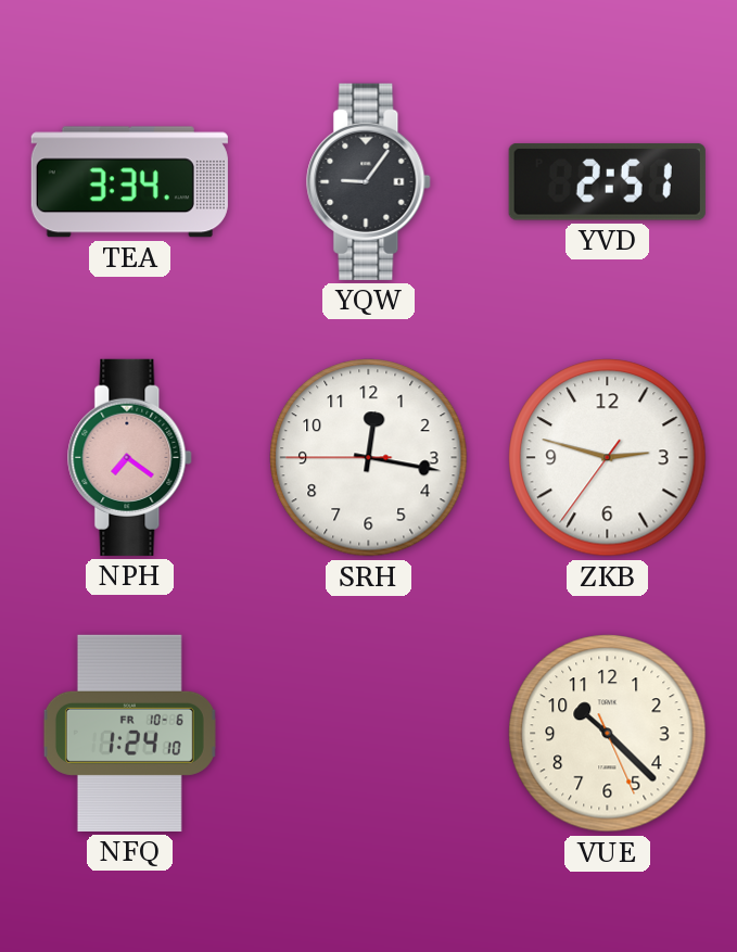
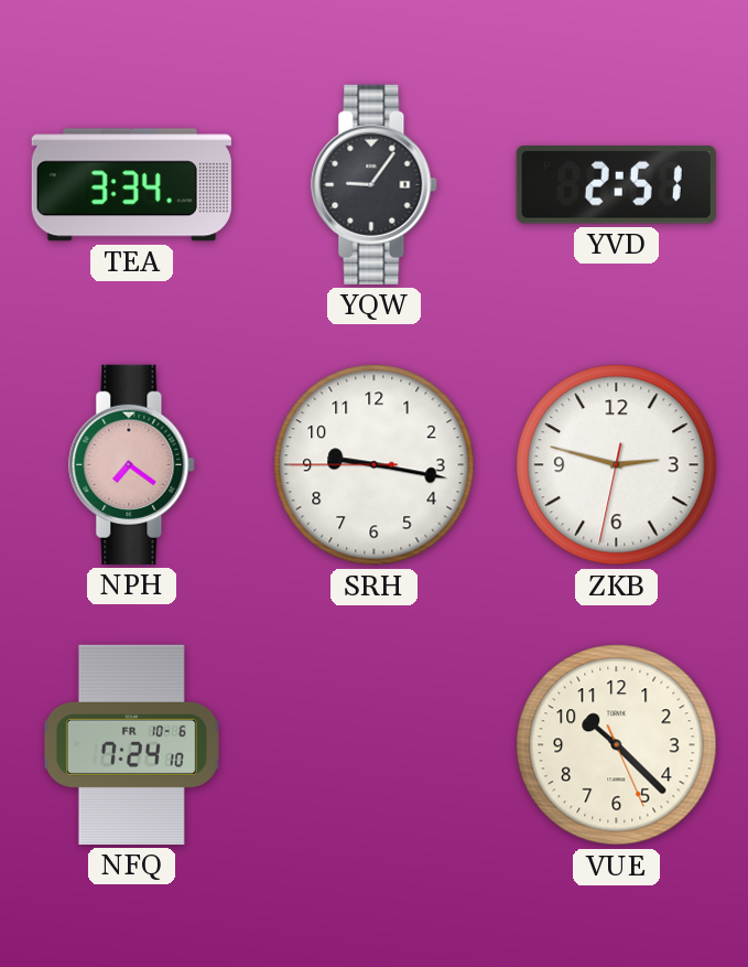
SRH: 12:16 -> 9:16
ZKB: 2:47:36 -> 2:47:32
NFQ: 1:24 -> 7:24
